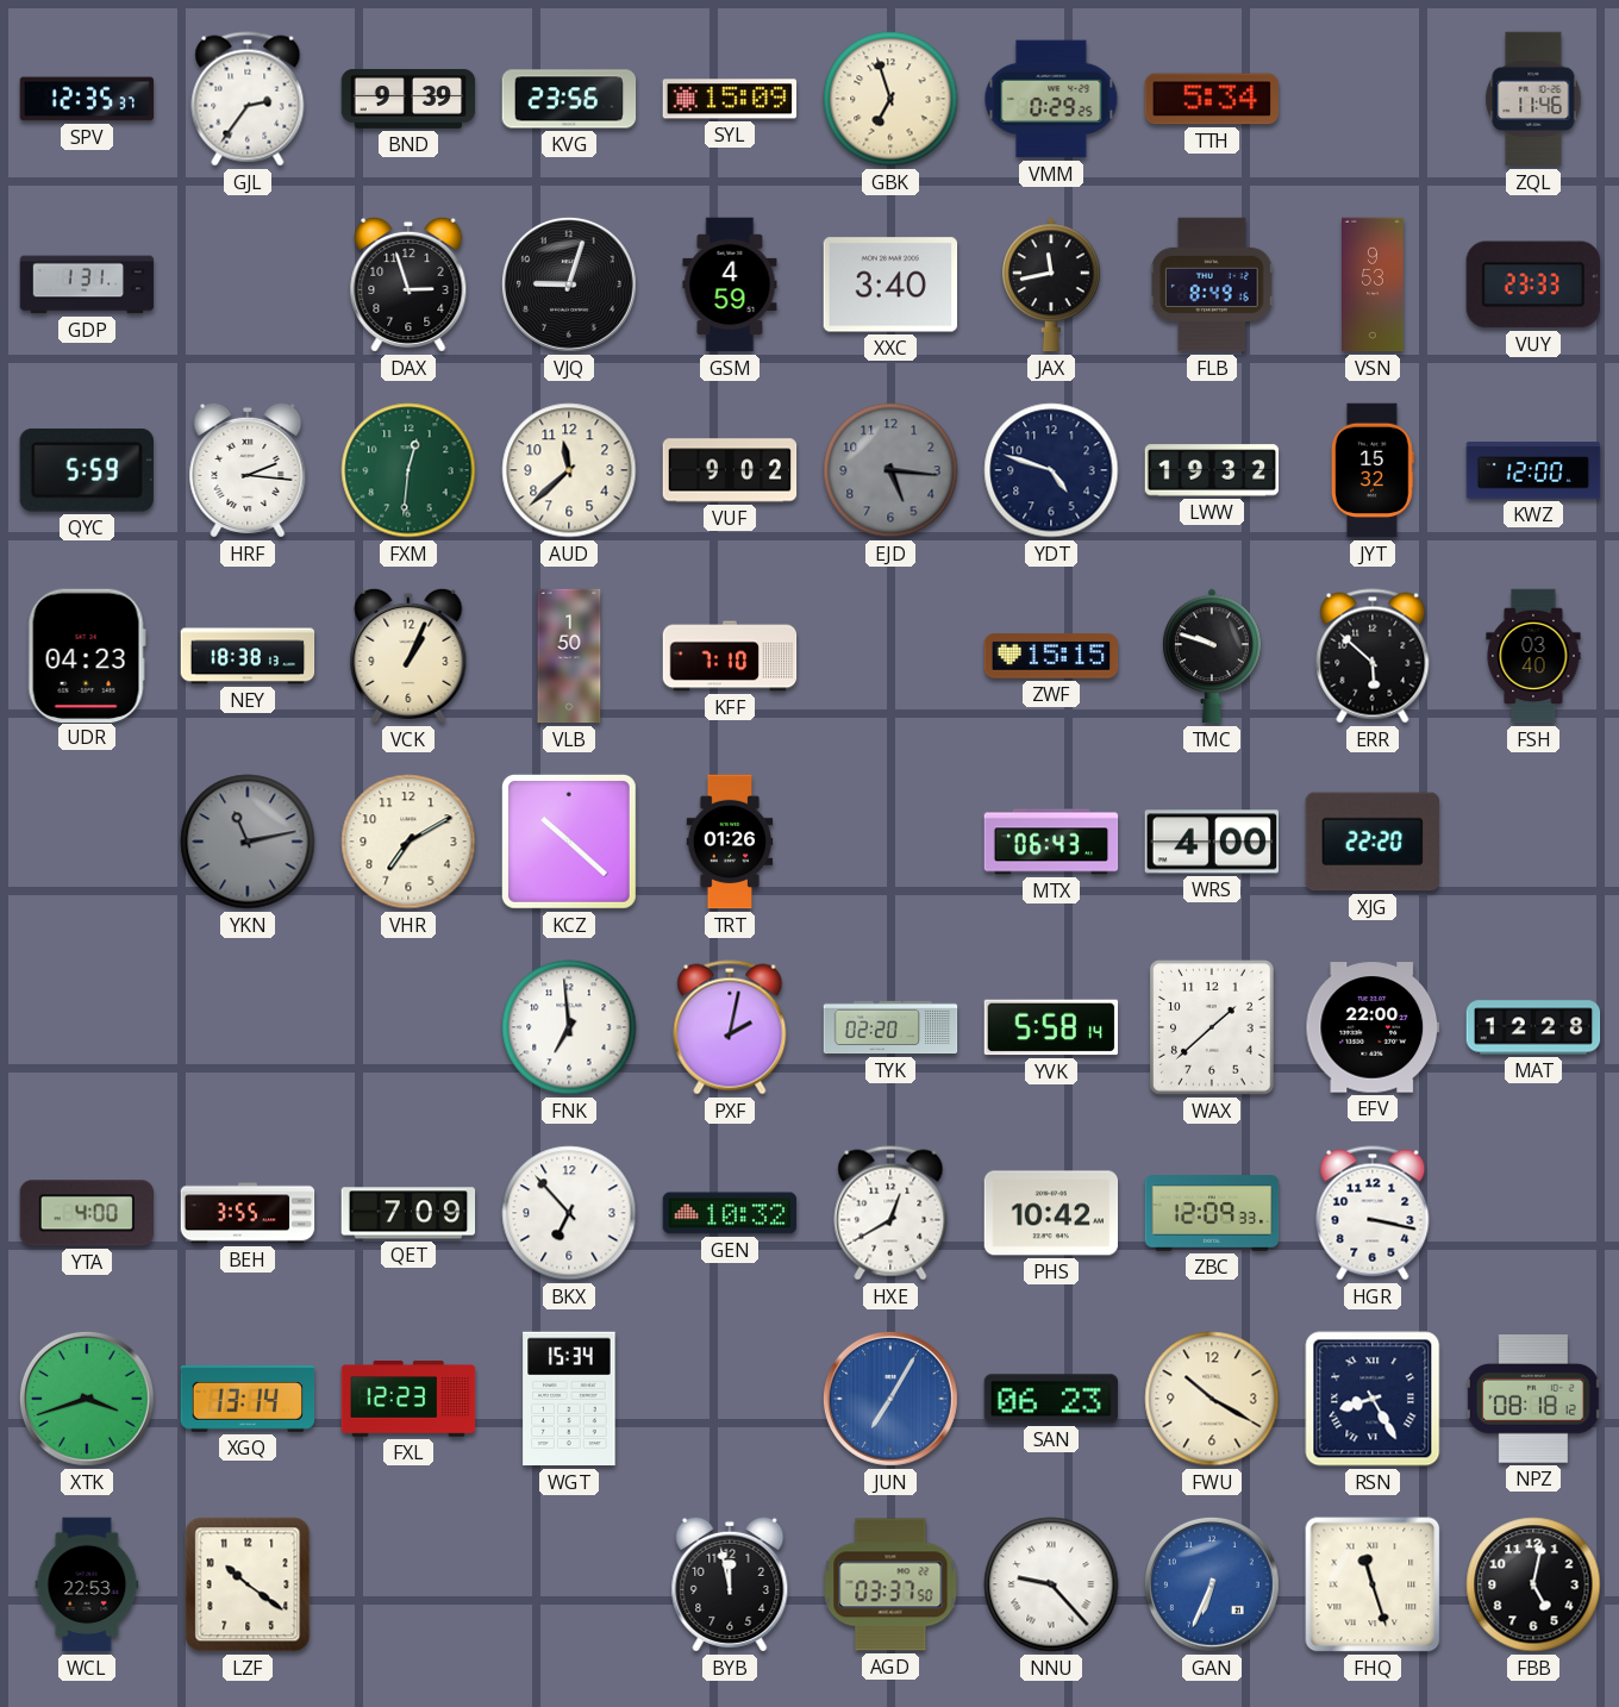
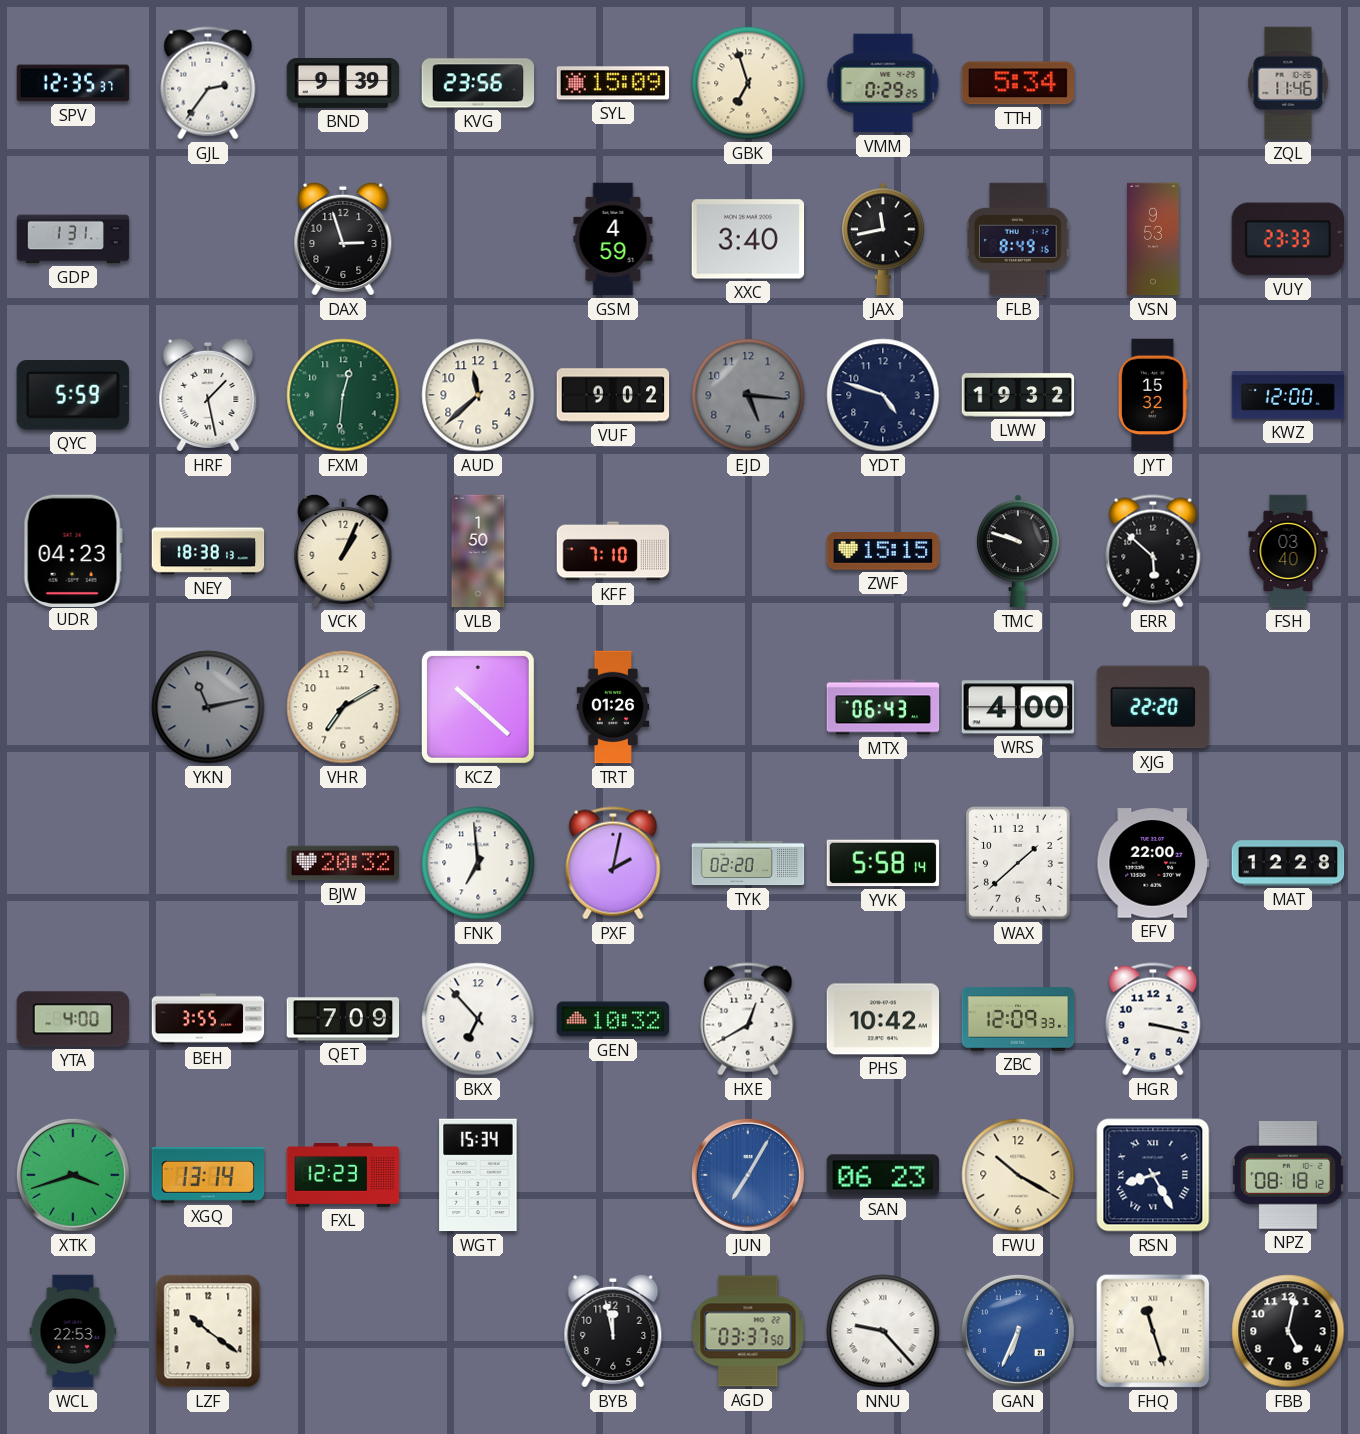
VJQ: 9:03 -> none
HRF: 2:16 -> 1:28
BJW: none -> 20:32
